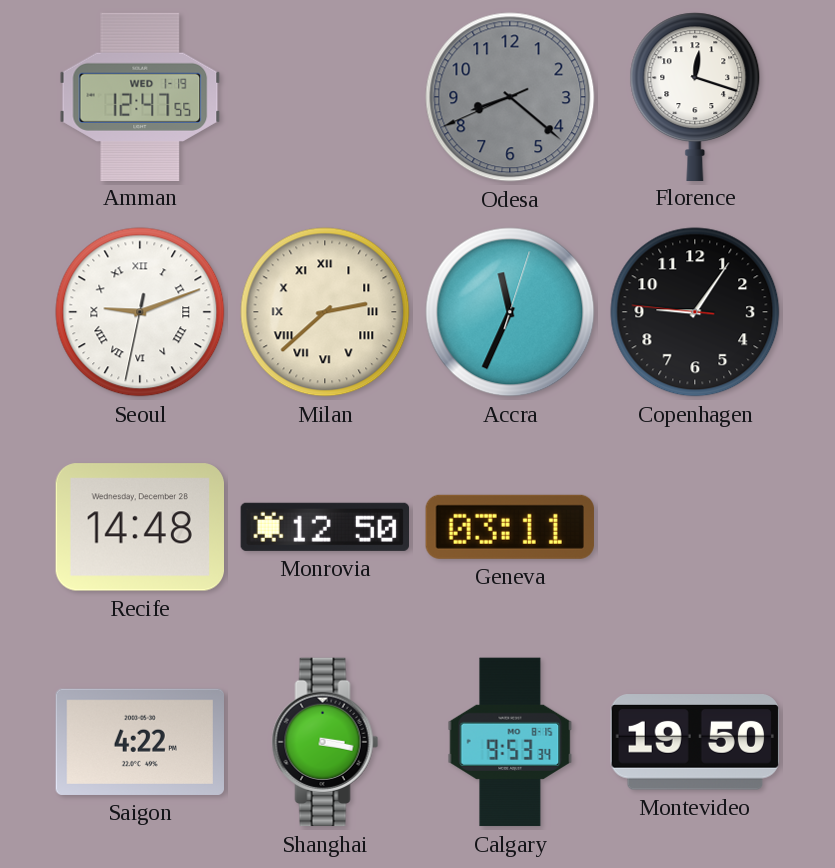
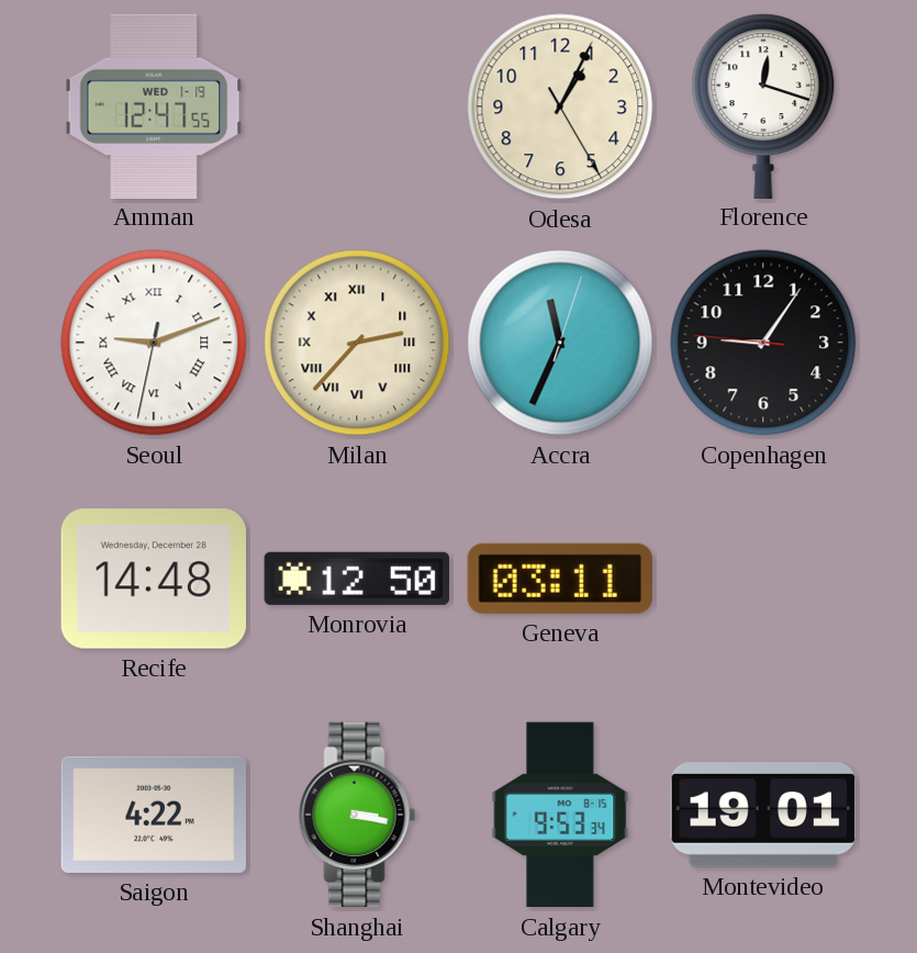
Odesa: 8:21 -> 1:04
Odesa dial: grey -> cream
Milan: 2:38 -> 2:37
Montevideo: 19:50 -> 19:01
